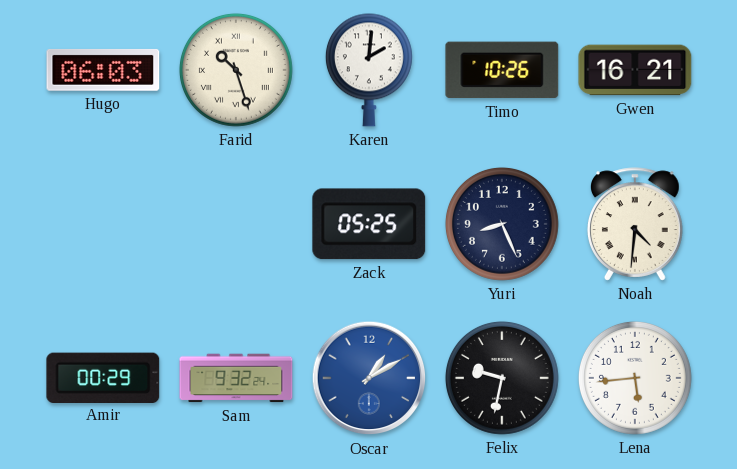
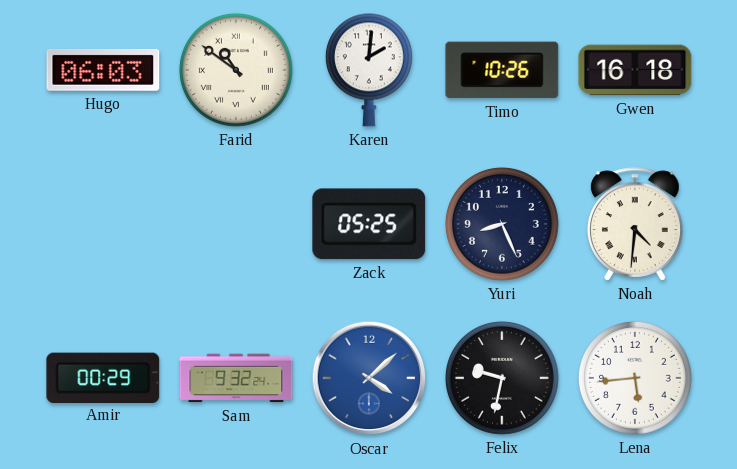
Farid: 10:27 -> 10:51
Gwen: 16:21 -> 16:18
Oscar: 1:10 -> 4:08
